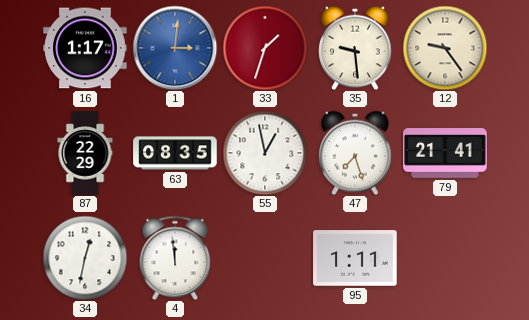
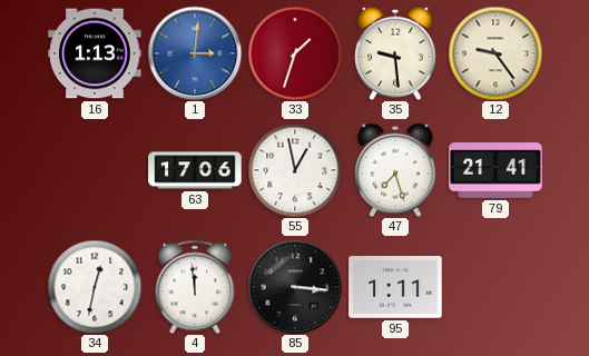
16: 1:17 -> 1:13
87: 22:29 -> none
63: 08:35 -> 17:06
85: none -> 3:16
